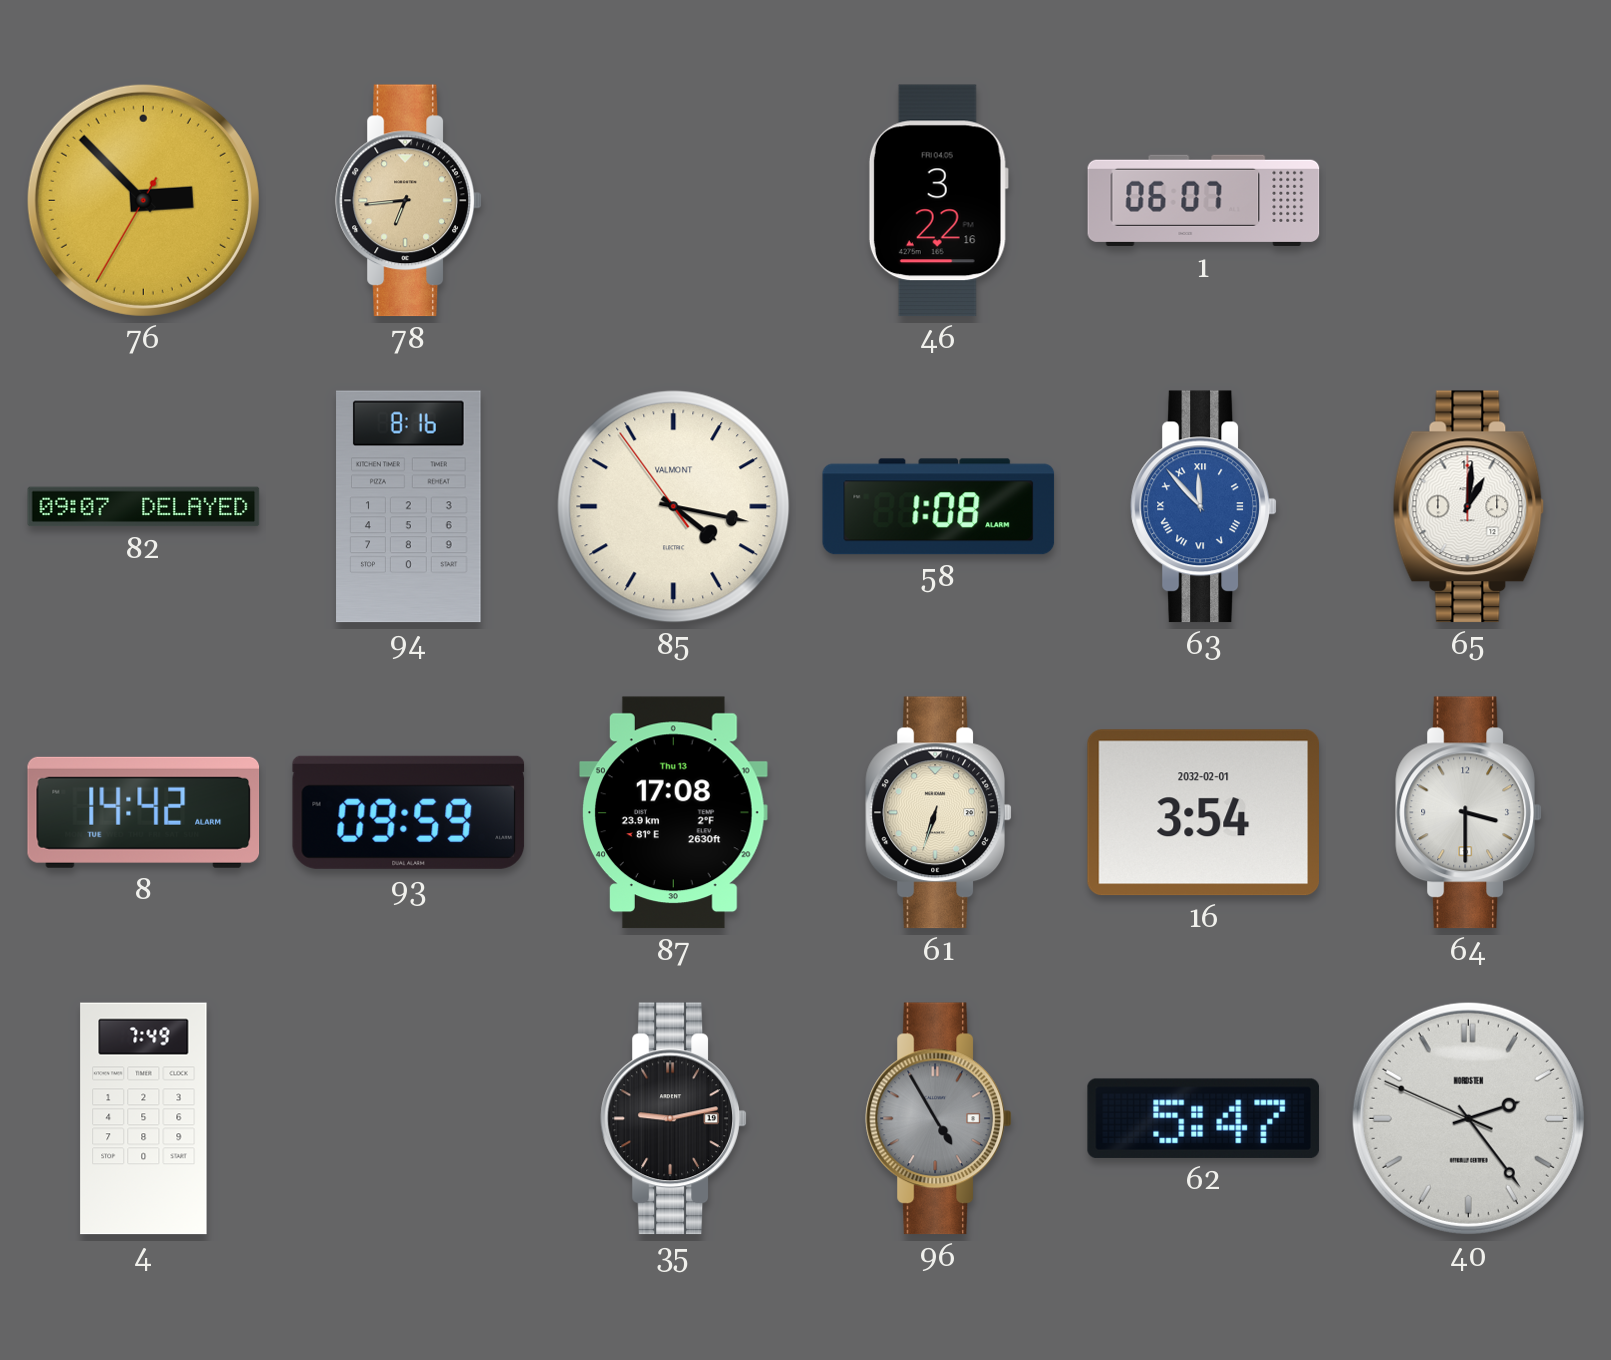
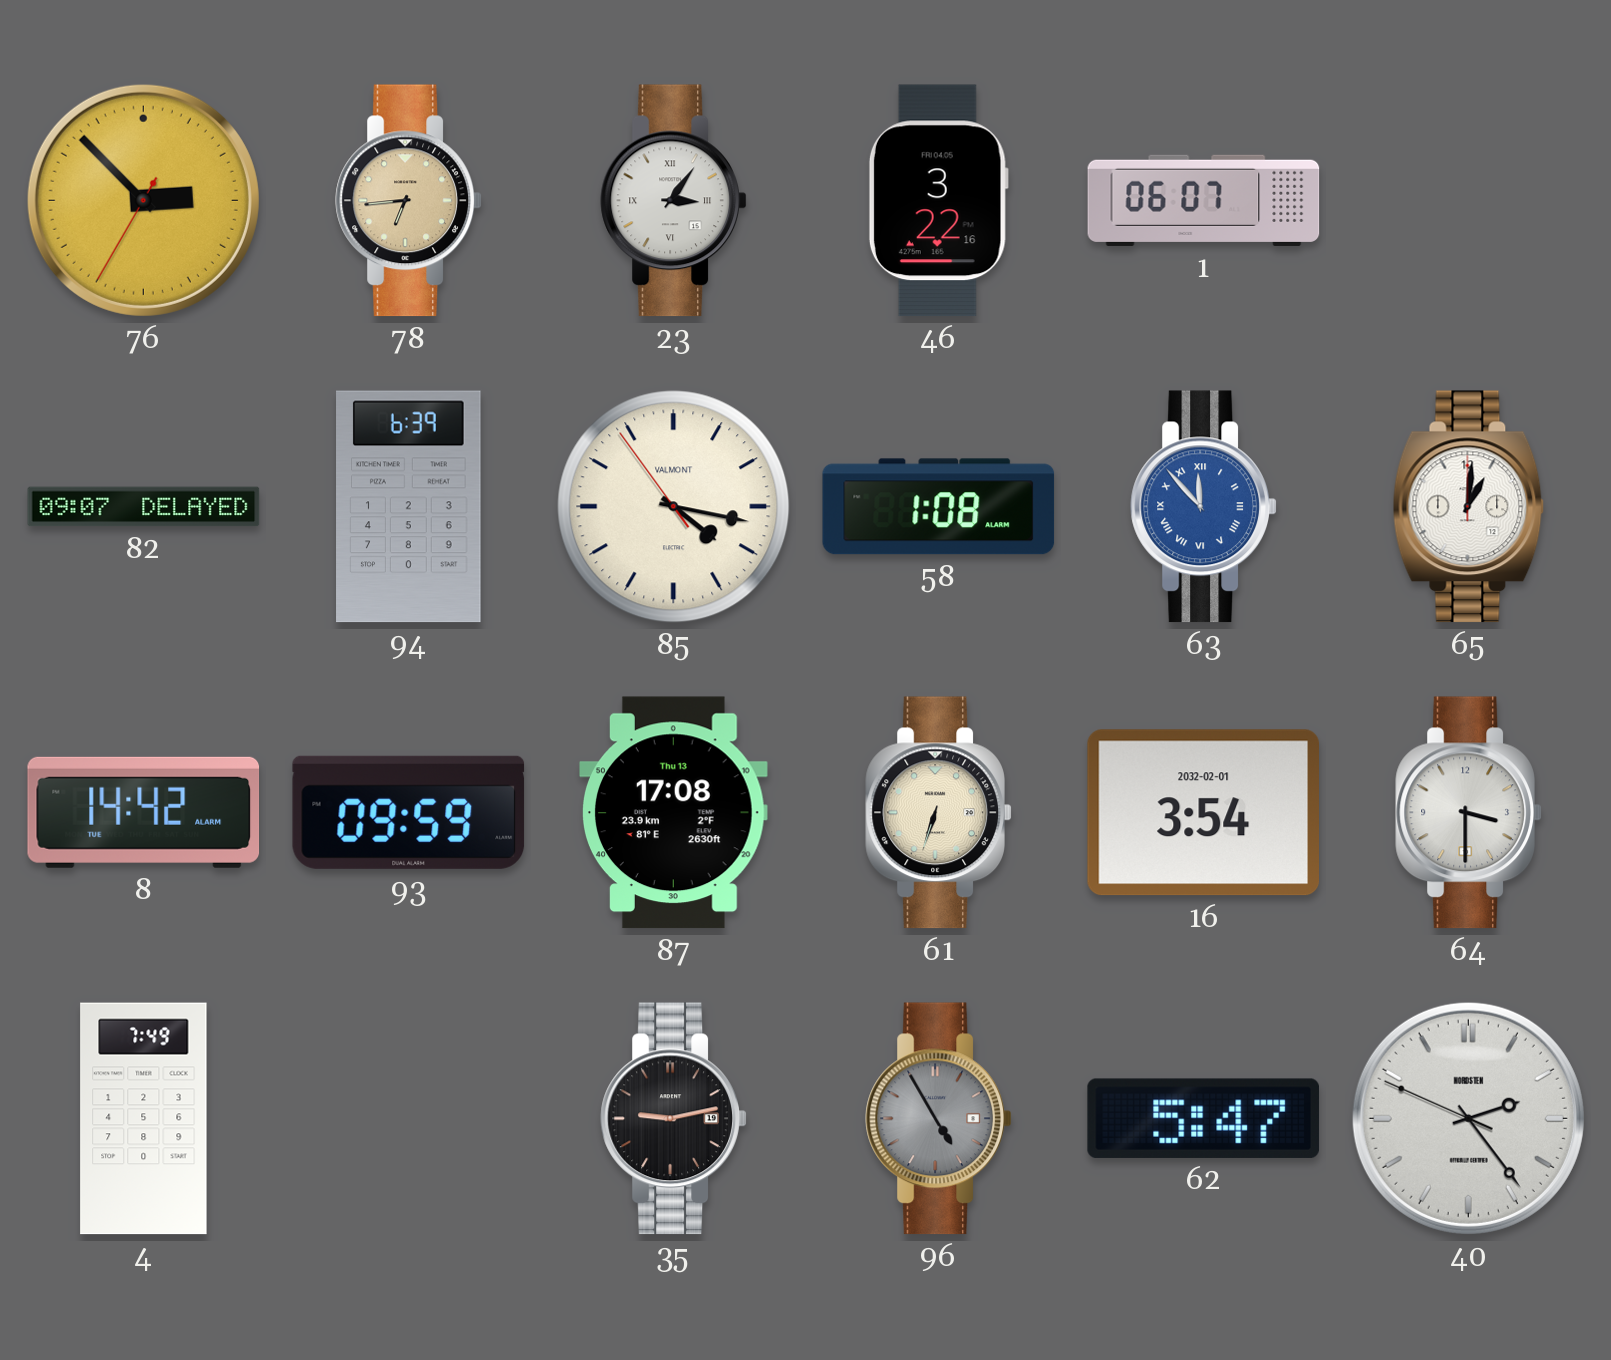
23: none -> 3:06
94: 8:16 -> 6:39
